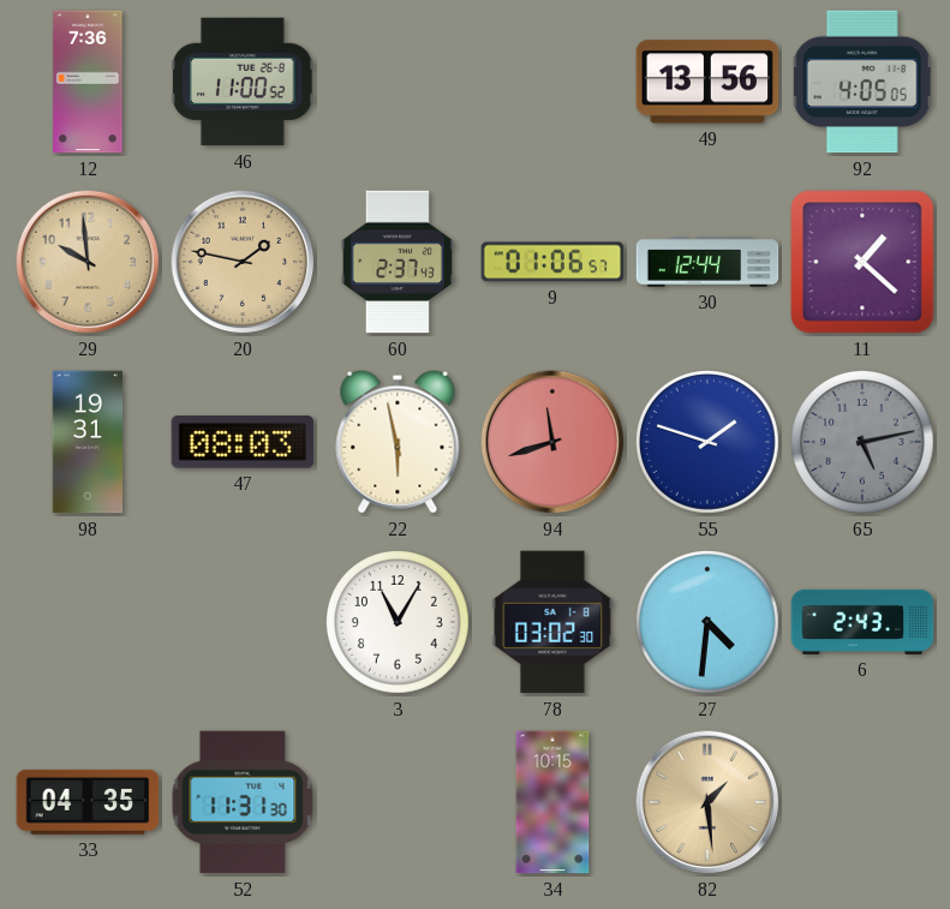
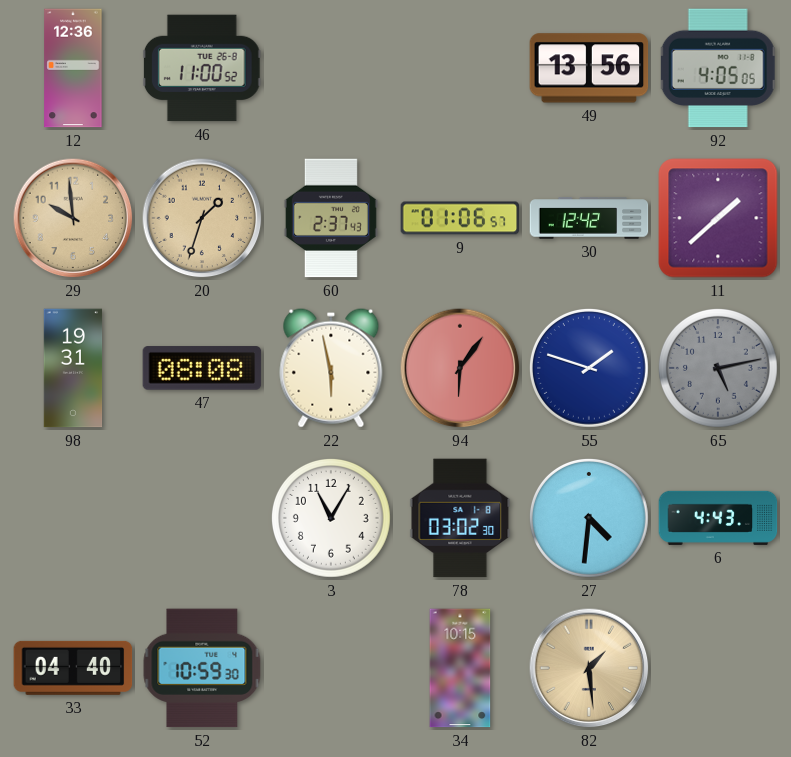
12: 7:36 -> 12:36
20: 1:47 -> 1:33
30: 12:44 -> 12:42
11: 1:22 -> 1:38
47: 08:03 -> 08:08
94: 11:42 -> 6:06
6: 2:43 -> 4:43
33: 04:35 -> 04:40
52: 11:31 -> 10:59
